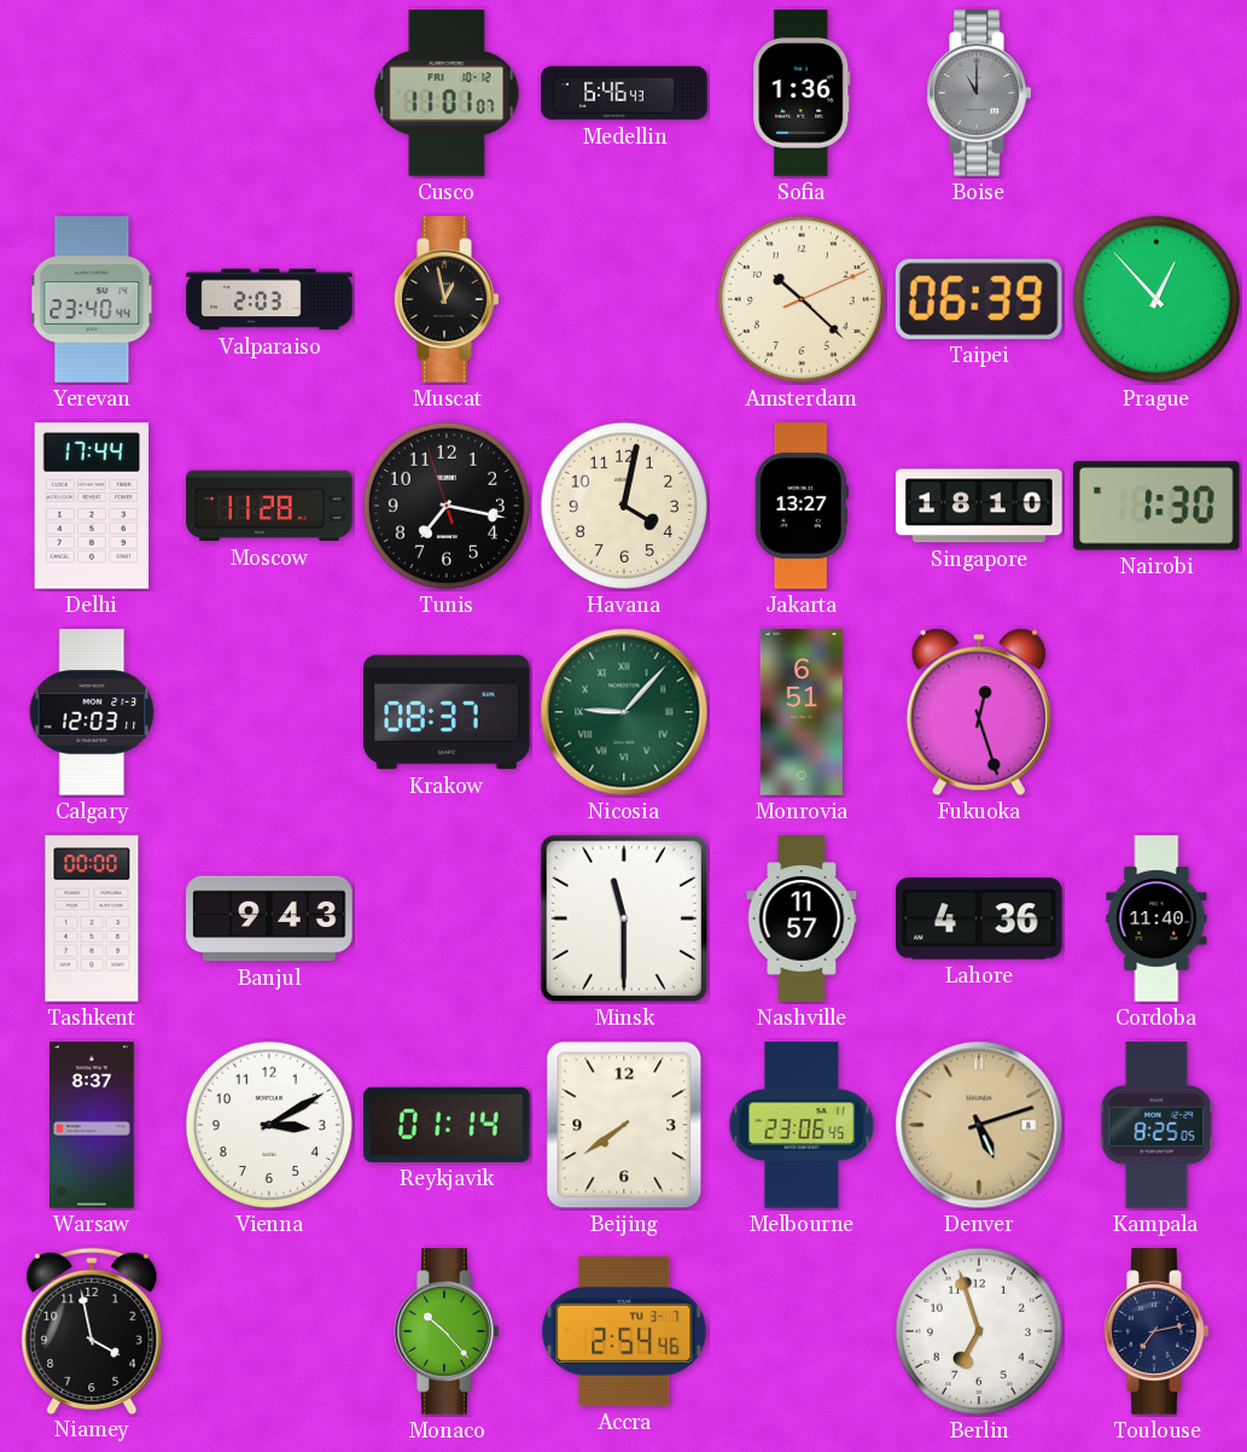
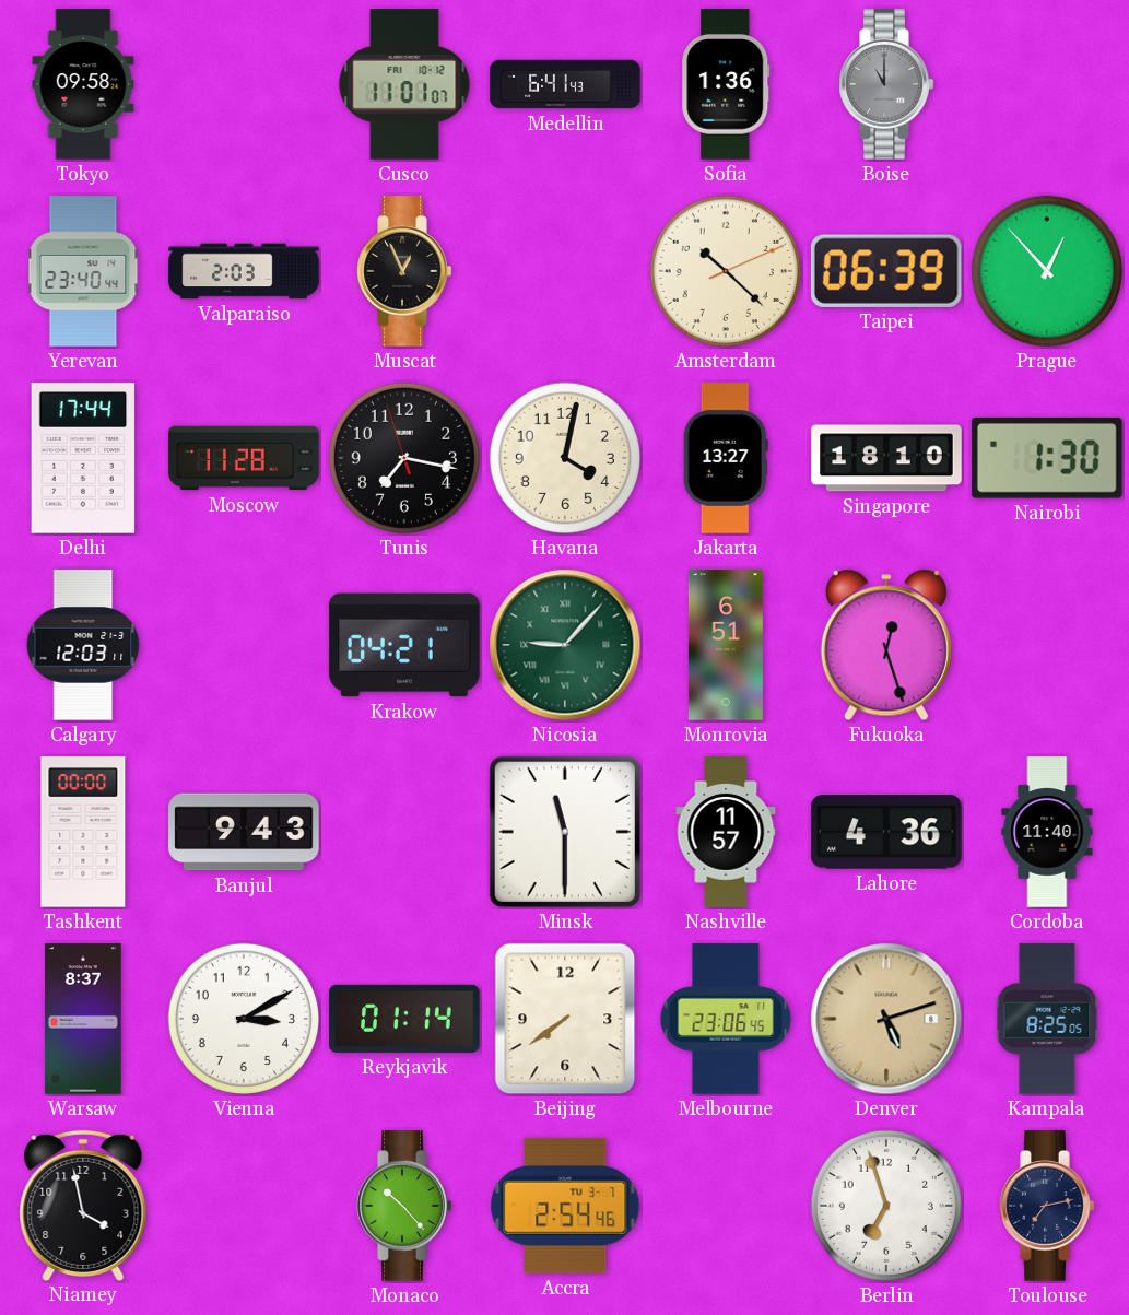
Tokyo: none -> 09:58
Medellin: 6:46 -> 6:41
Muscat: 12:58 -> 12:56
Krakow: 08:37 -> 04:21
